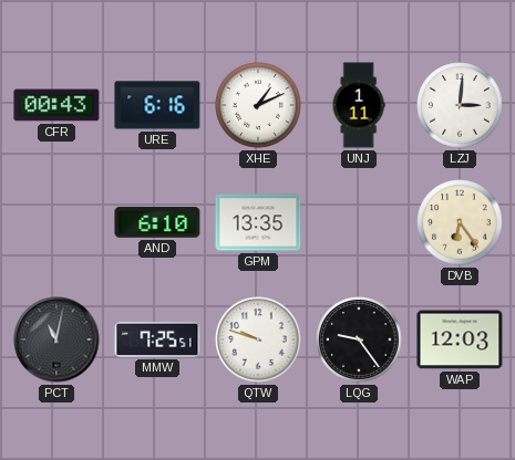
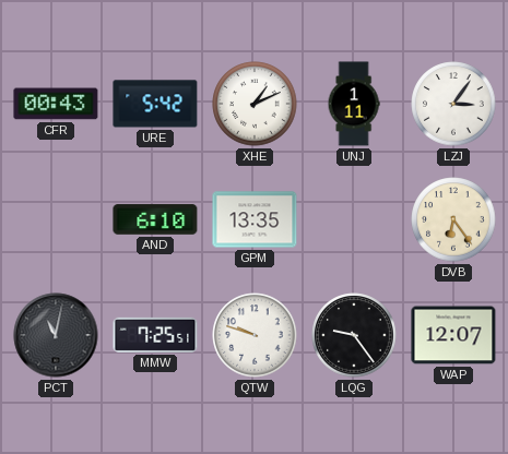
URE: 6:16 -> 5:42
LZJ: 3:01 -> 3:06
WAP: 12:03 -> 12:07
